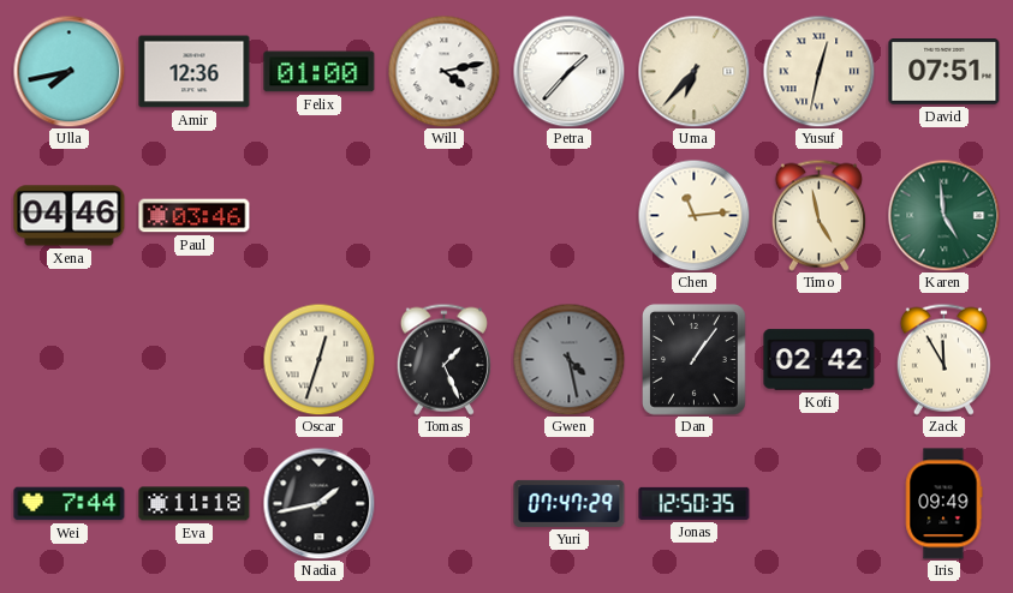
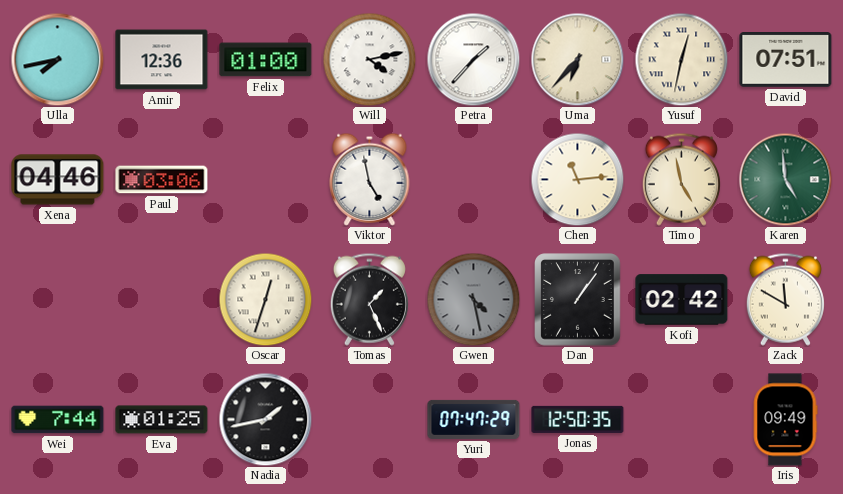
Paul: 03:46 -> 03:06
Viktor: none -> 4:58
Zack: 11:55 -> 11:50
Eva: 11:18 -> 01:25
